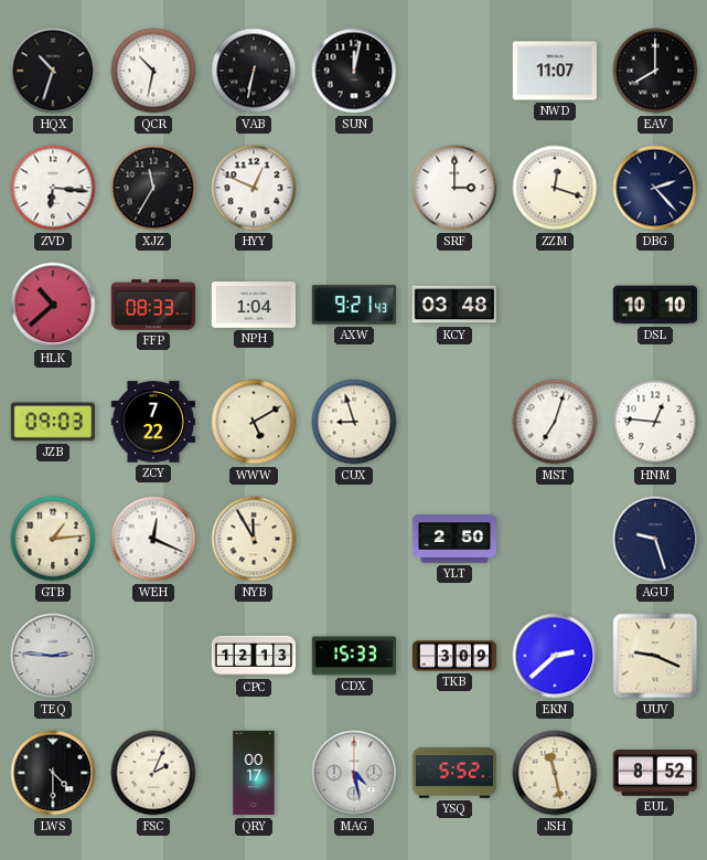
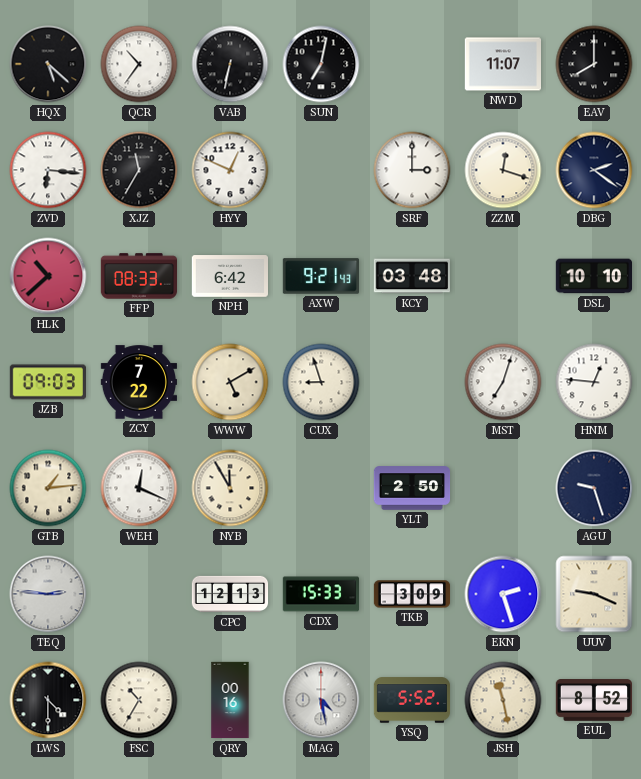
HQX: 10:33 -> 5:22
QCR: 10:32 -> 10:36
SUN: 12:02 -> 7:02
DBG: 2:23 -> 2:21
NPH: 1:04 -> 6:42
EKN: 2:38 -> 2:27
FSC: 2:04 -> 10:35
QRY: 00:17 -> 00:16
